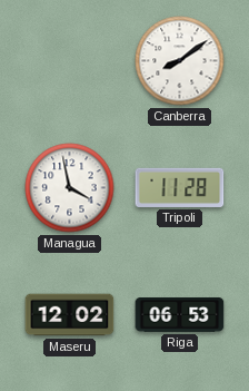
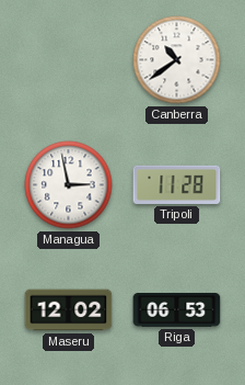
Canberra: 8:09 -> 10:39
Managua: 3:58 -> 2:58
